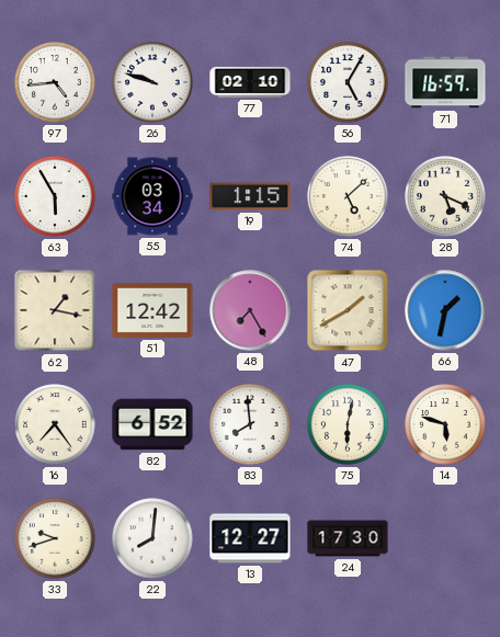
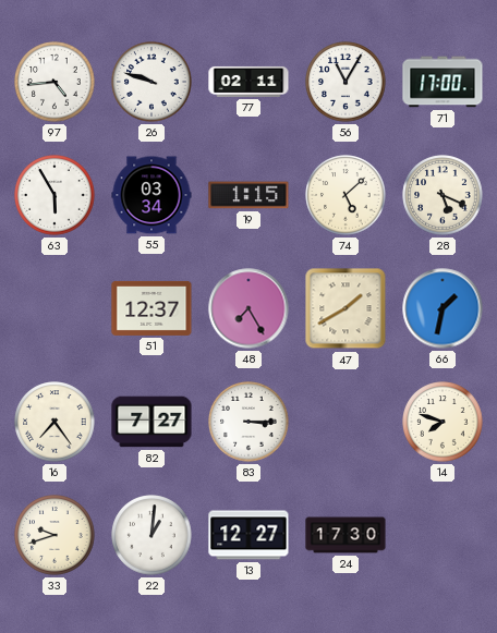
77: 02:10 -> 02:11
56: 5:05 -> 11:05
71: 16:59 -> 17:00
62: 1:17 -> none
51: 12:42 -> 12:37
82: 6:52 -> 7:27
83: 7:59 -> 3:15
75: 6:02 -> none
14: 5:48 -> 7:48
22: 8:01 -> 1:01
